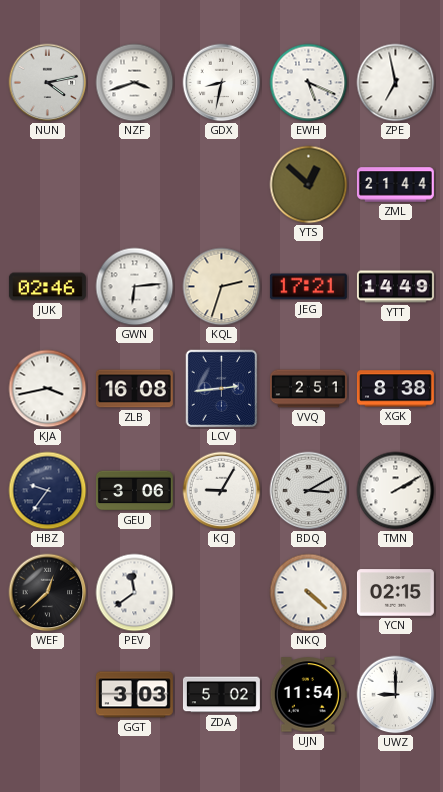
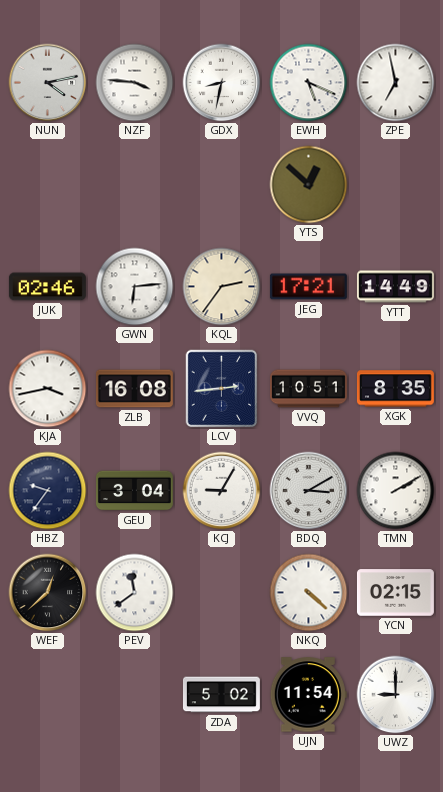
NZF: 3:42 -> 3:46
ZML: 21:44 -> none
KQL: 2:33 -> 2:36
VVQ: 2:51 -> 10:51
XGK: 8:38 -> 8:35
GEU: 3:06 -> 3:04
GGT: 3:03 -> none
